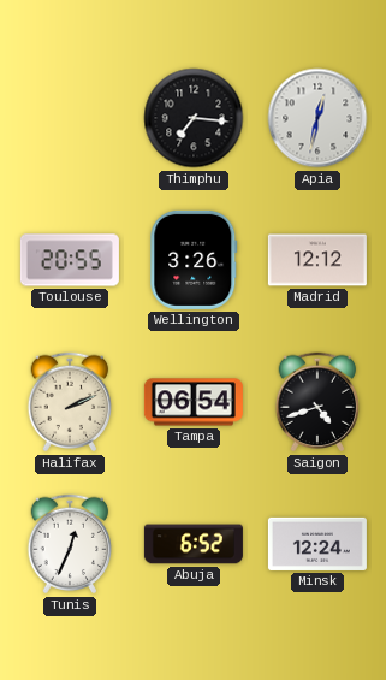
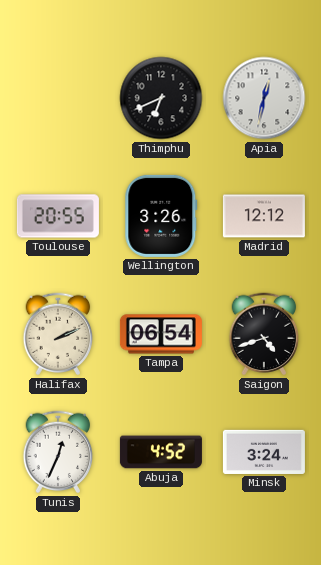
Thimphu: 7:16 -> 6:41
Abuja: 6:52 -> 4:52
Minsk: 12:24 -> 3:24
